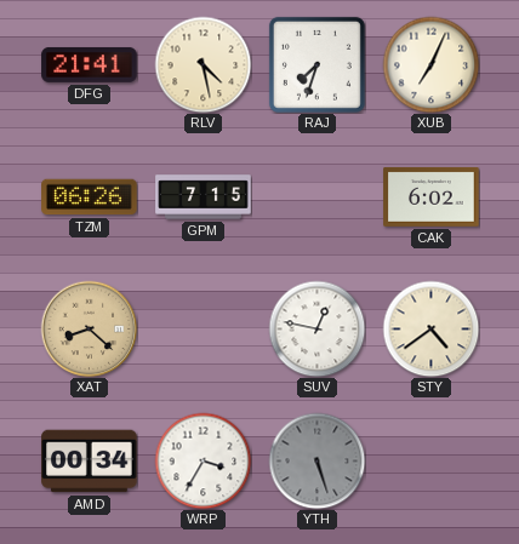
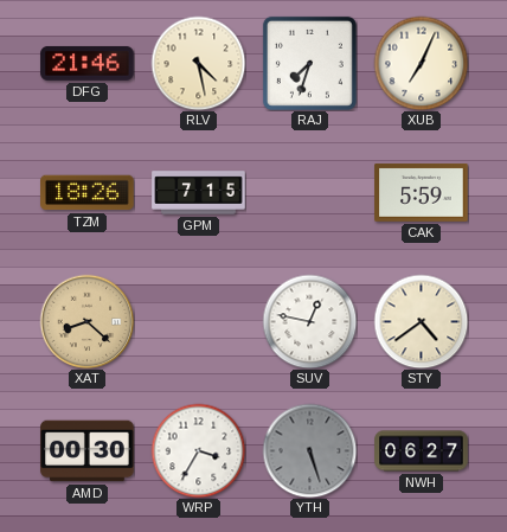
DFG: 21:41 -> 21:46
TZM: 06:26 -> 18:26
CAK: 6:02 -> 5:59
AMD: 00:34 -> 00:30
NWH: none -> 06:27
